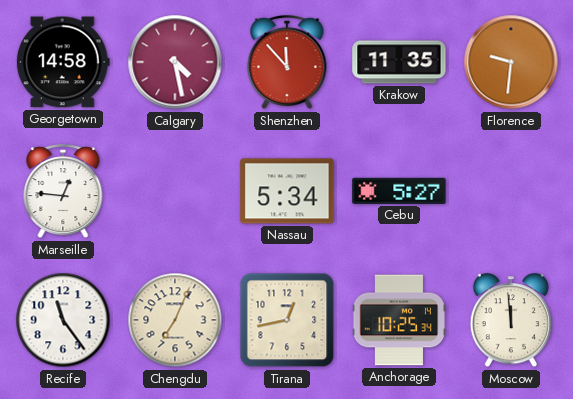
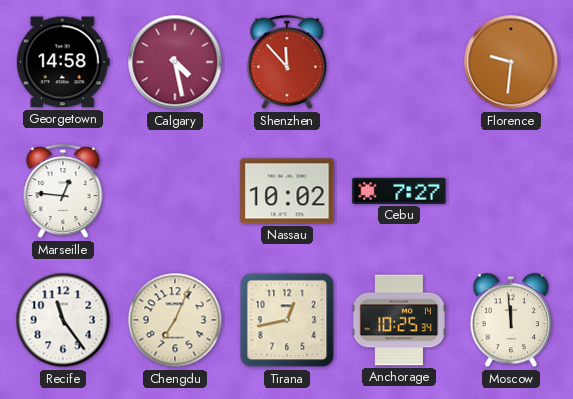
Krakow: 11:35 -> none
Nassau: 5:34 -> 10:02
Cebu: 5:27 -> 7:27
